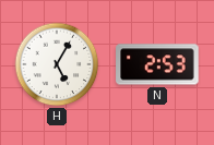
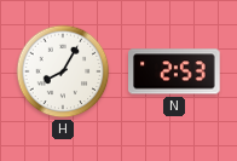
H: 5:05 -> 8:05
